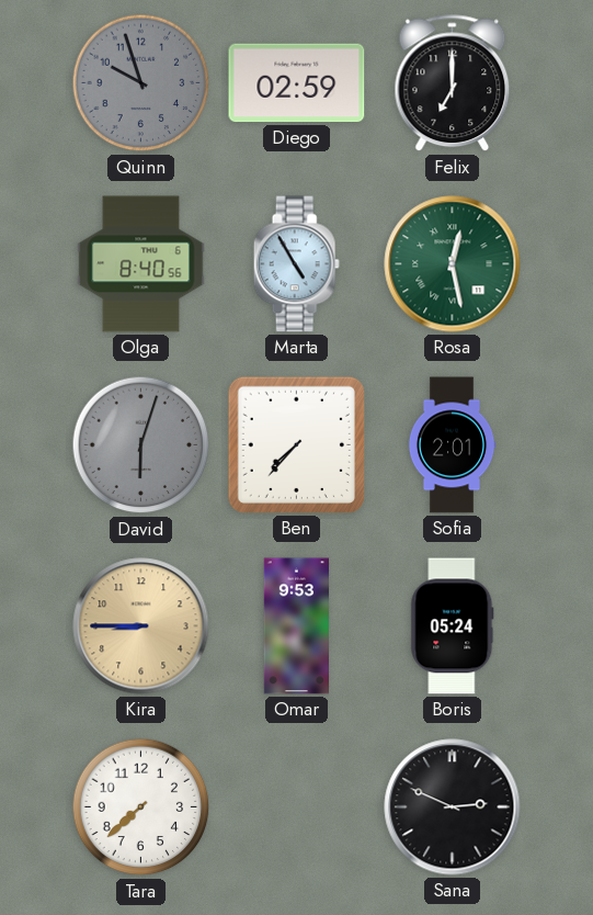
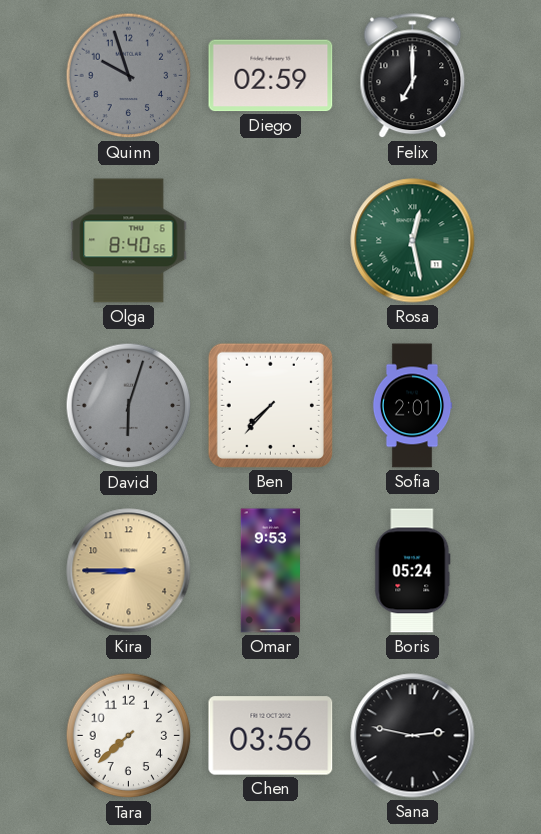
Marta: 4:55 -> none
Chen: none -> 03:56
Sana: 2:49 -> 2:47
